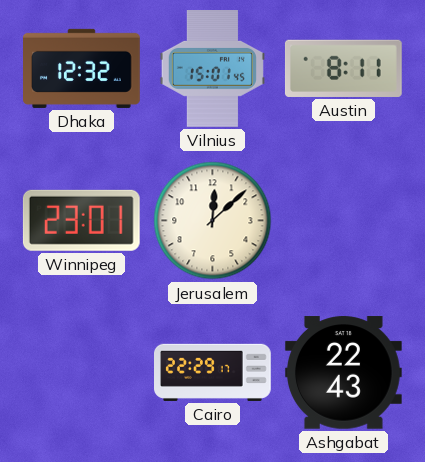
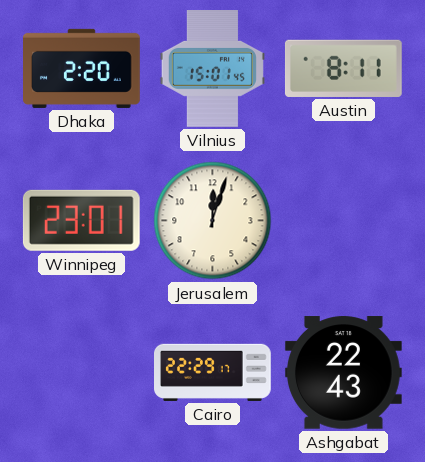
Dhaka: 12:32 -> 2:20
Jerusalem: 12:08 -> 12:03
